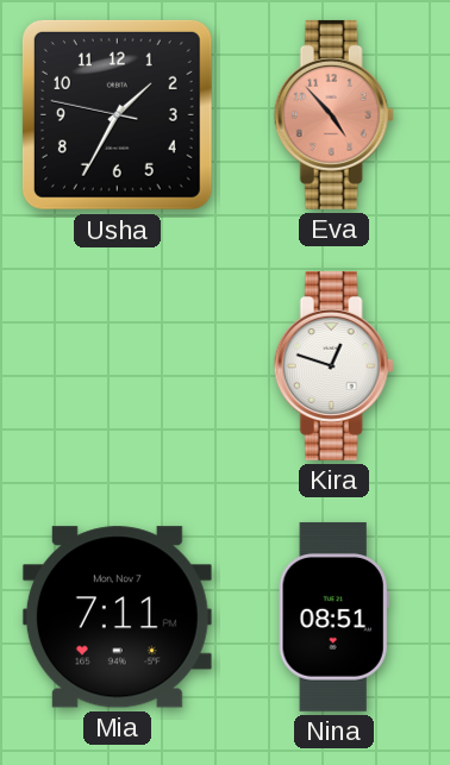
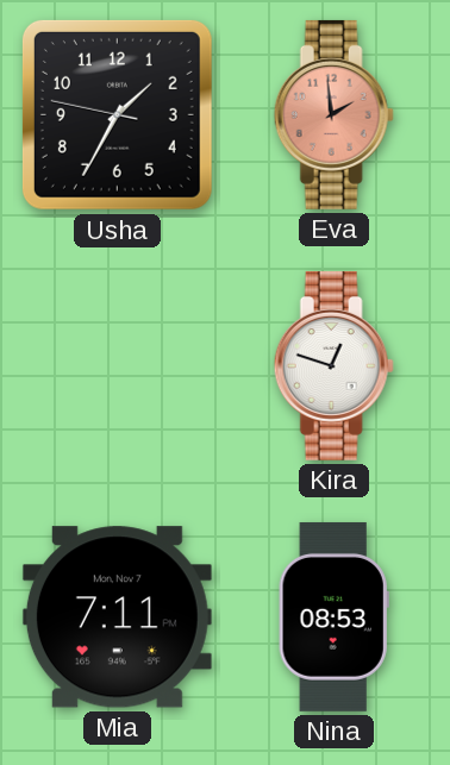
Eva: 4:53 -> 1:59
Nina: 08:51 -> 08:53
